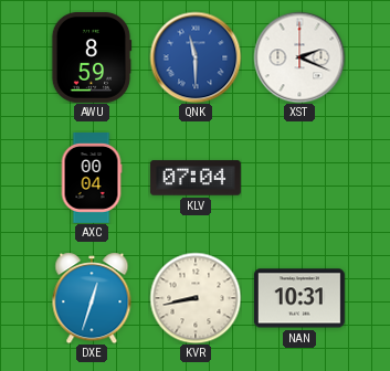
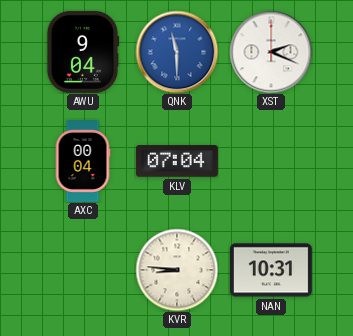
AWU: 8:59 -> 9:04
DXE: 12:33 -> none
KVR: 8:43 -> 8:46
